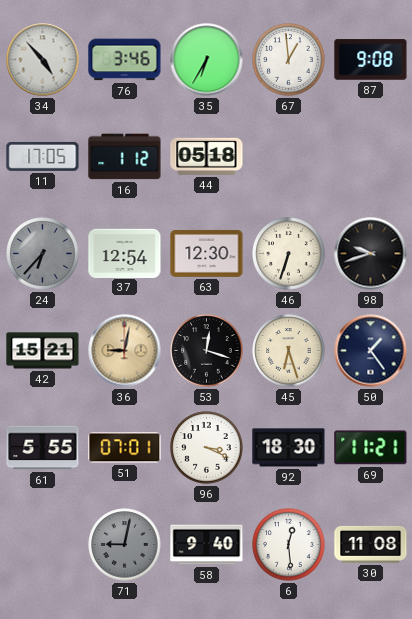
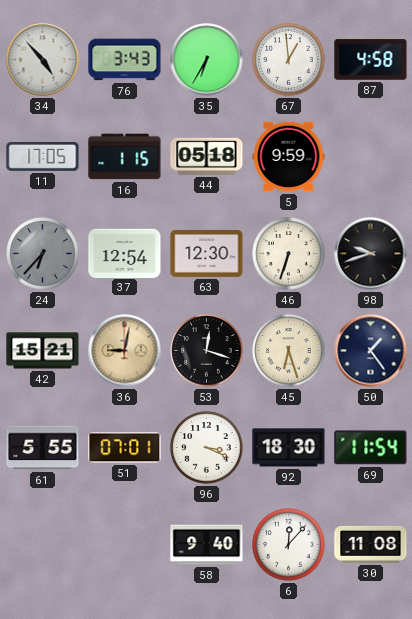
76: 3:46 -> 3:43
87: 9:08 -> 4:58
16: 1:12 -> 1:15
5: none -> 9:59
69: 11:21 -> 11:54
71: 9:02 -> none
6: 12:29 -> 12:07
